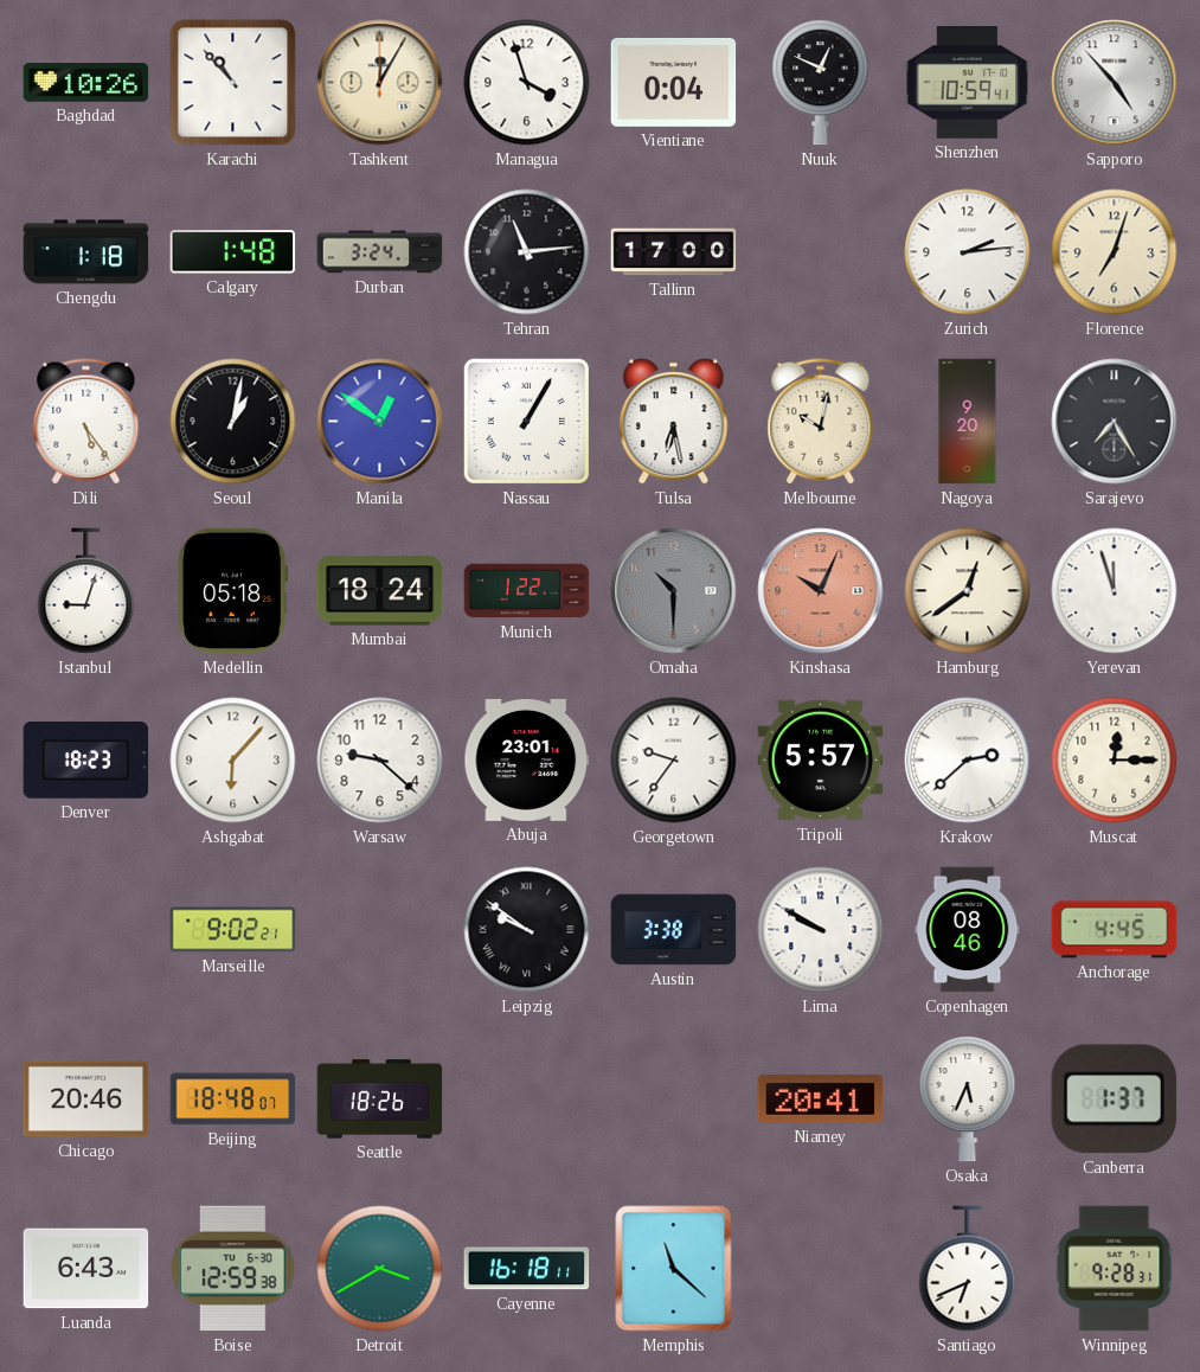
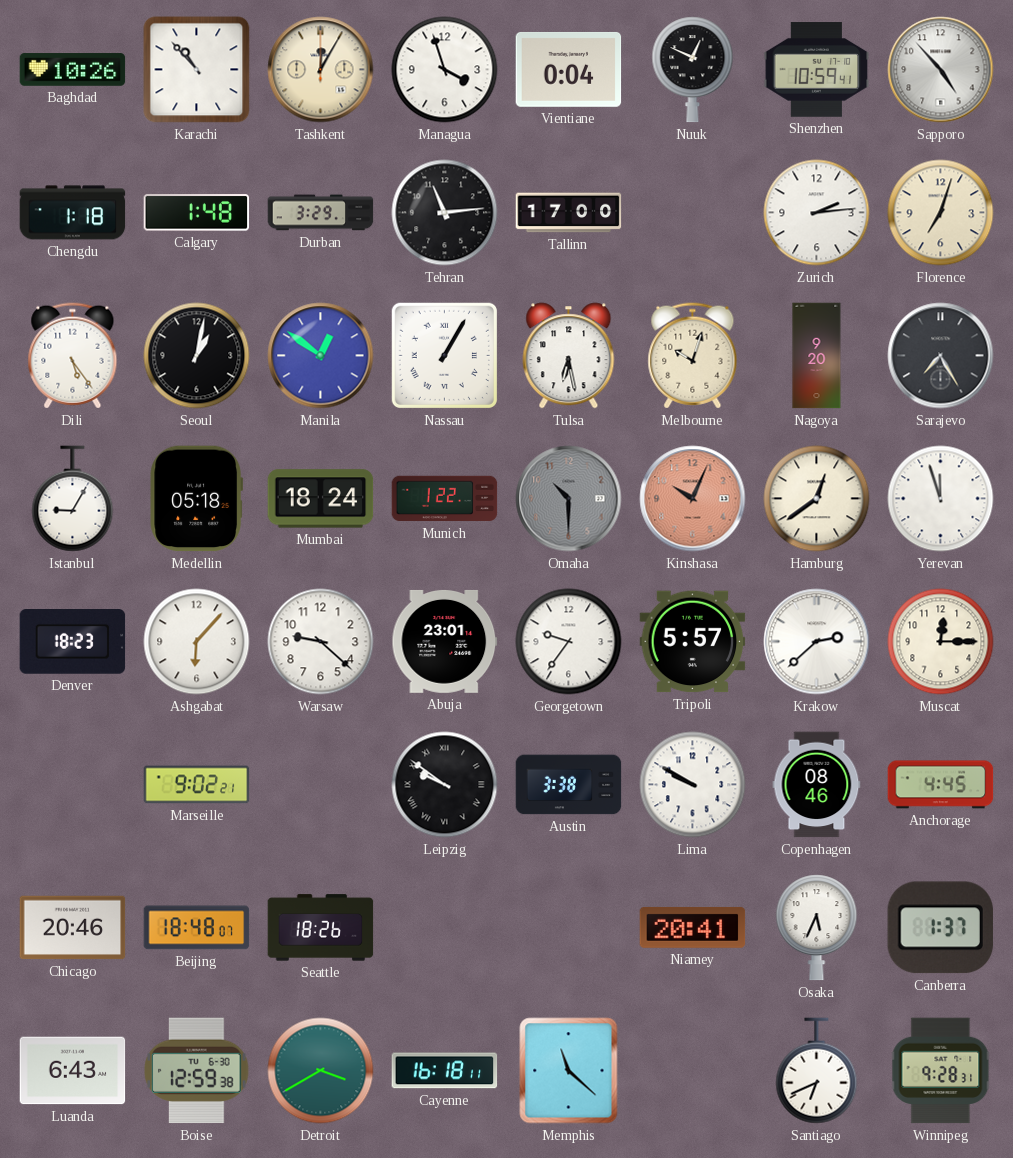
Durban: 3:24 -> 3:29
Melbourne: 10:02 -> 10:03
Istanbul: 9:03 -> 9:05
